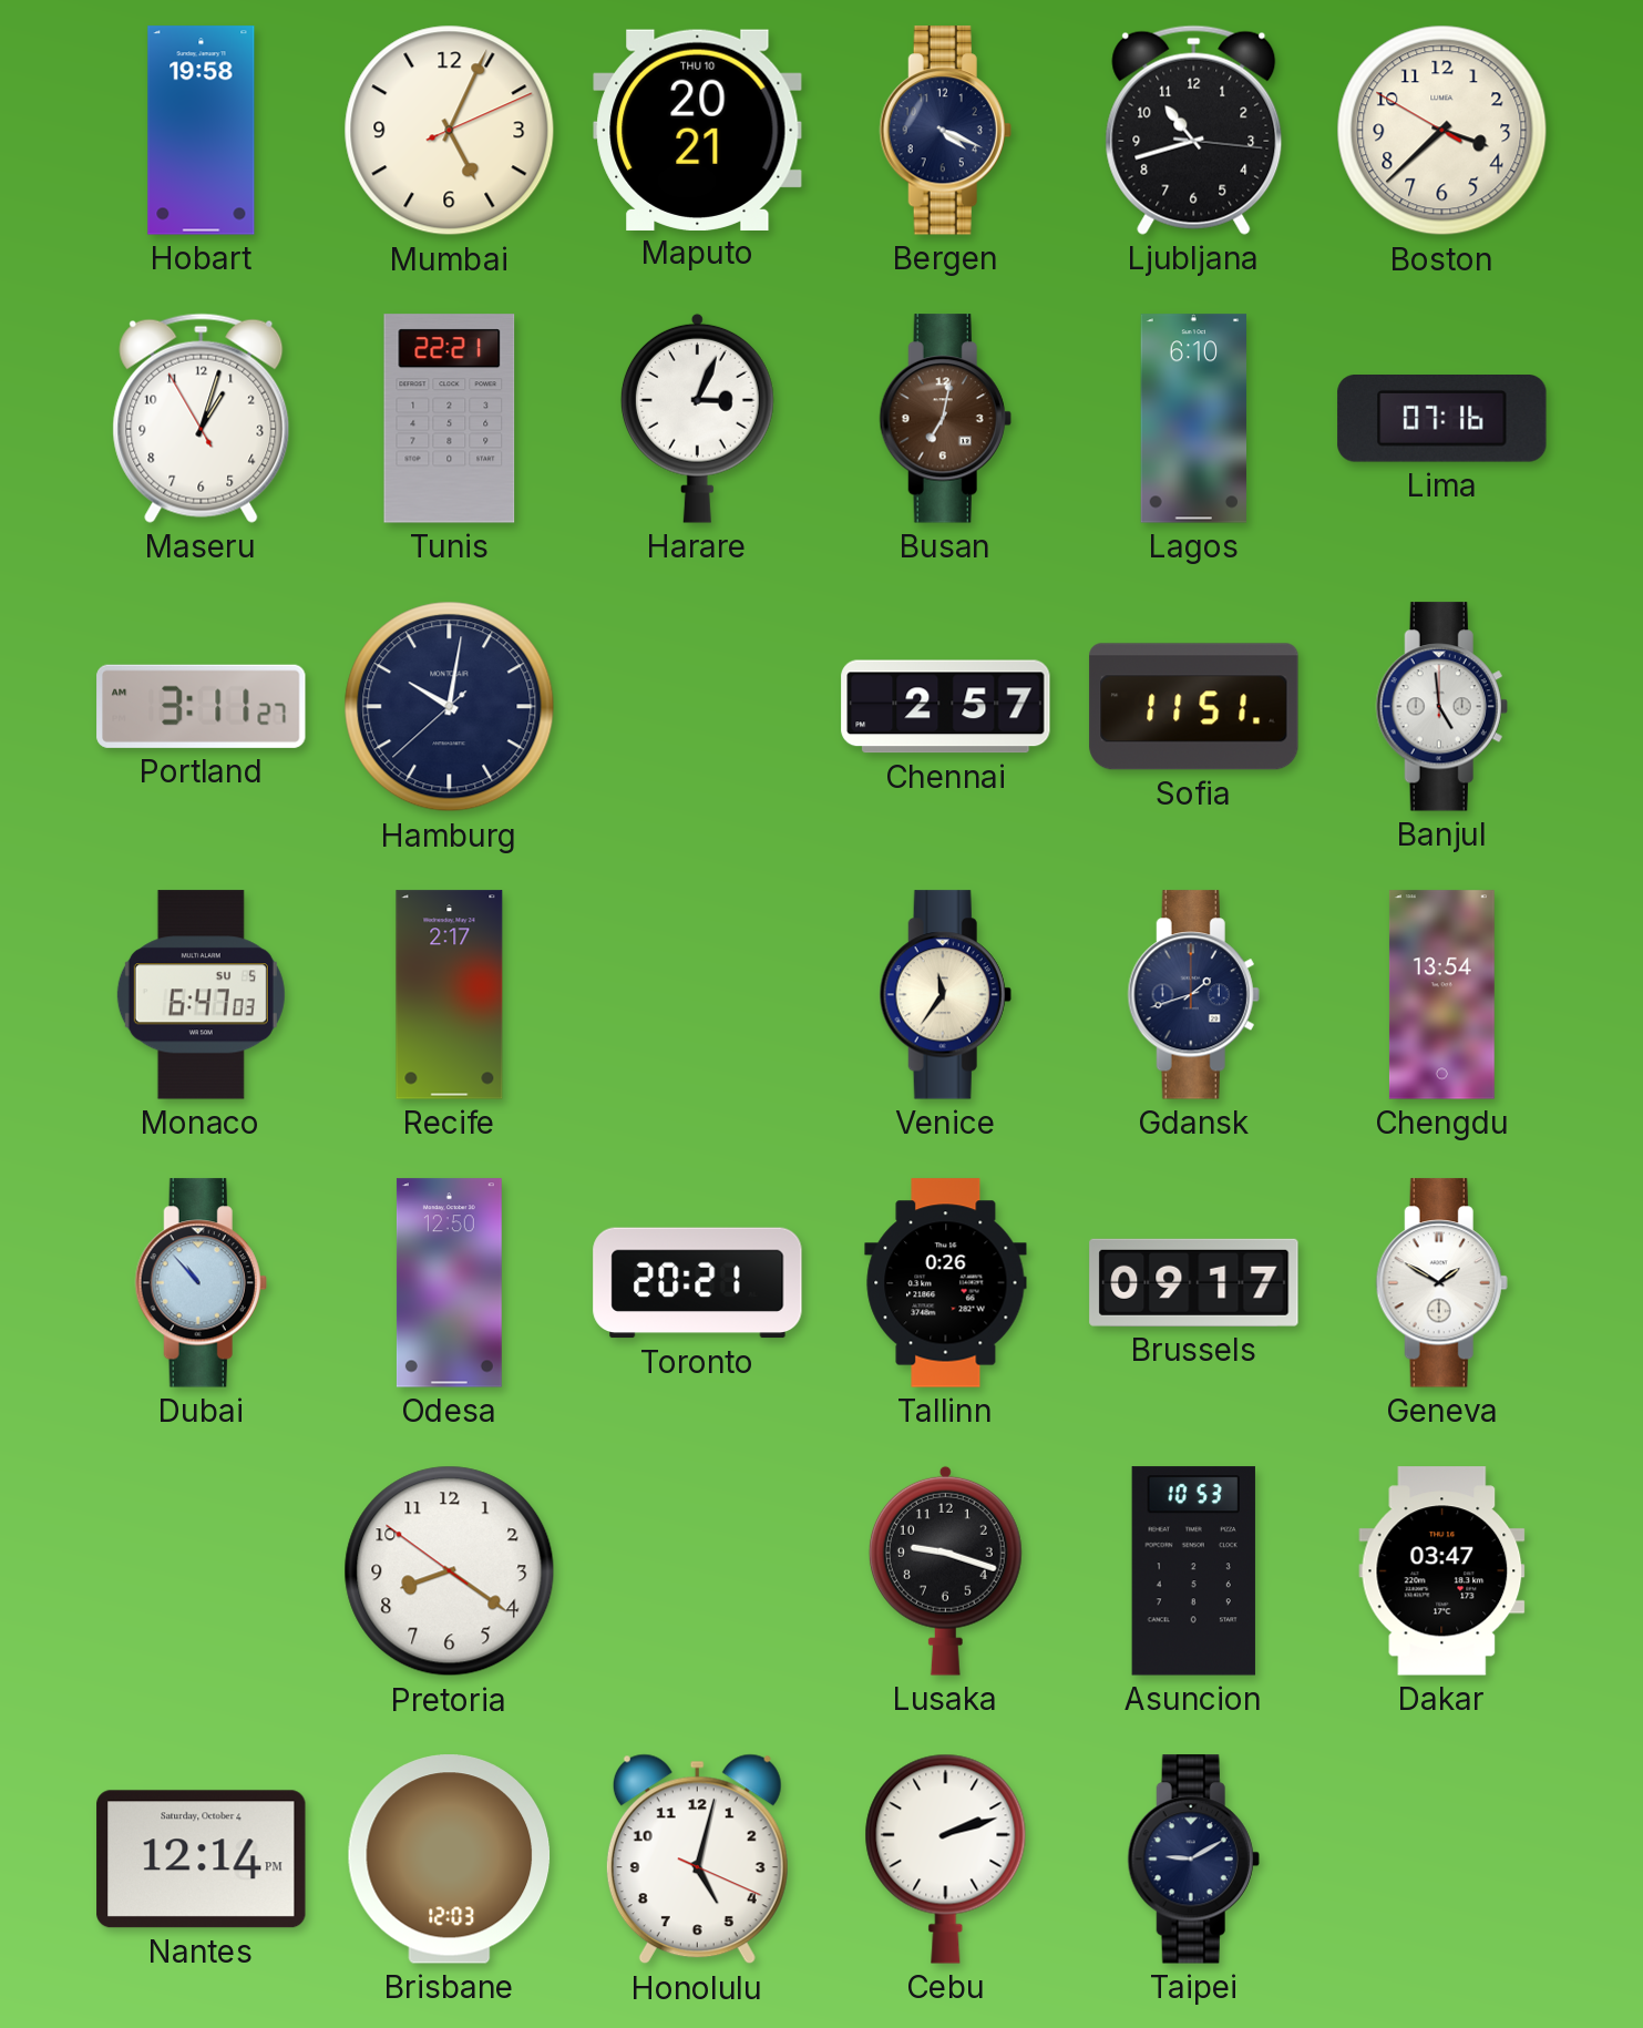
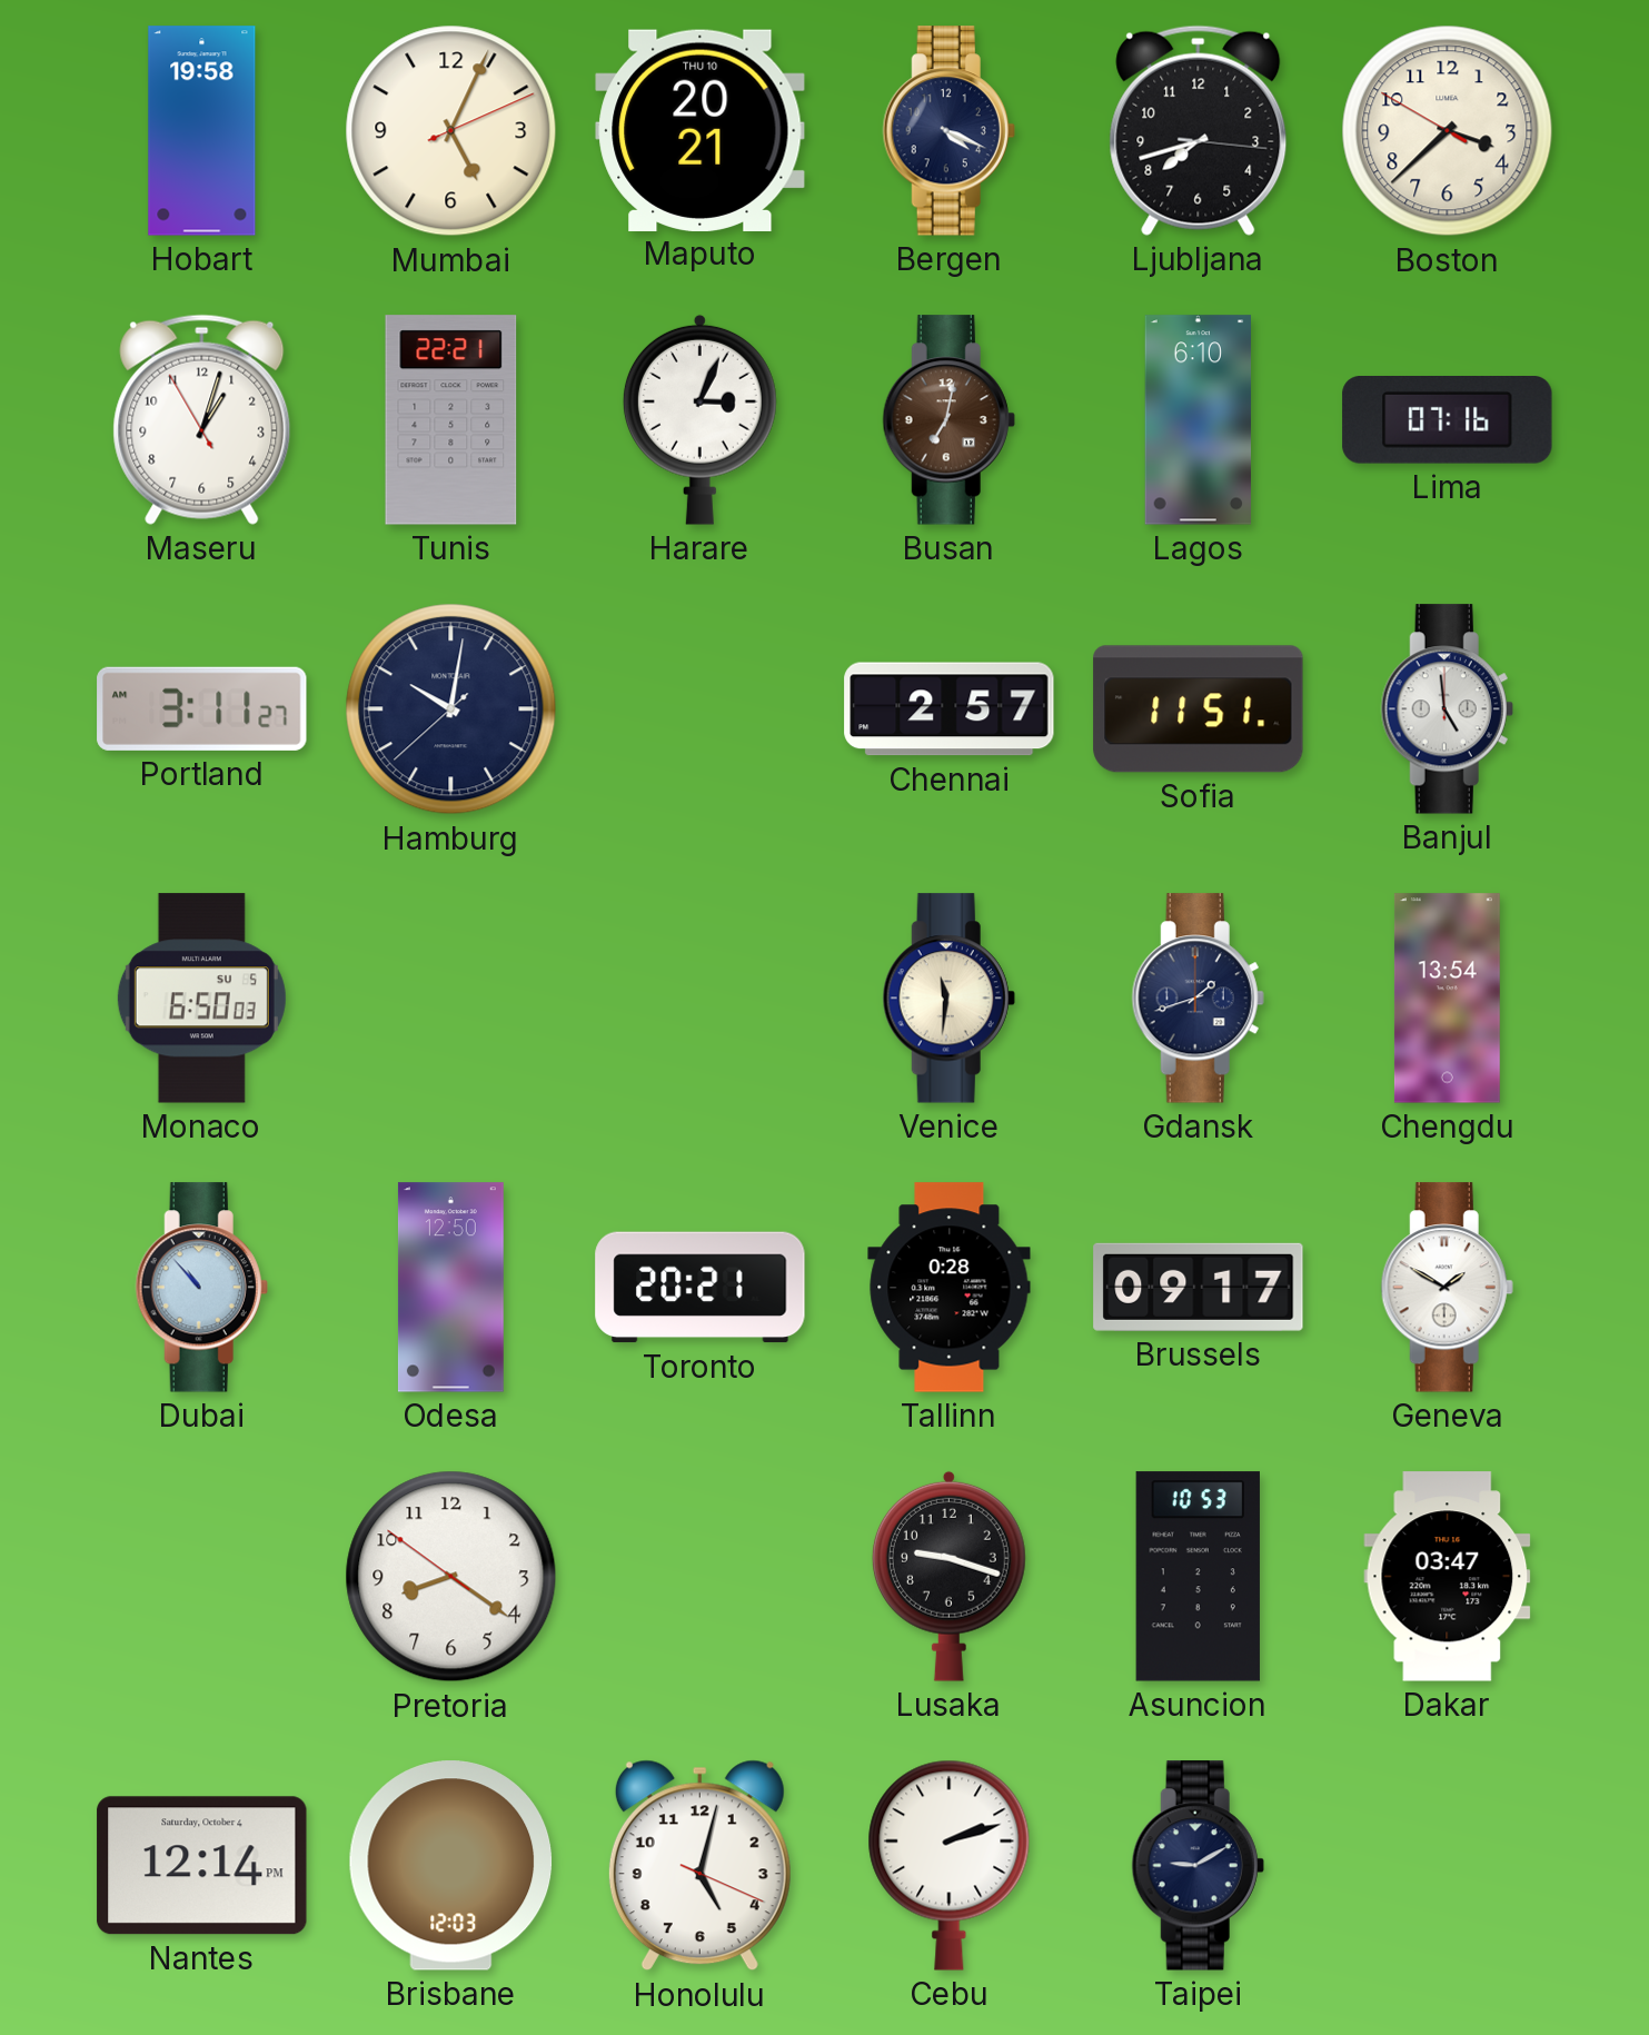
Ljubljana: 10:42 -> 7:42
Monaco: 6:47 -> 6:50
Recife: 2:17 -> none
Venice: 11:36 -> 11:31
Tallinn: 0:26 -> 0:28
